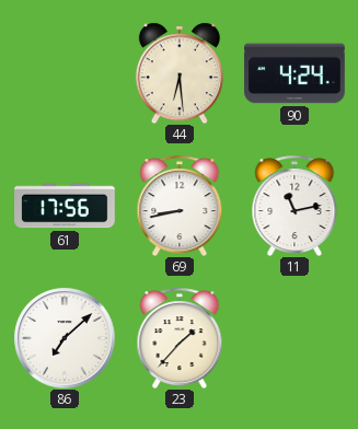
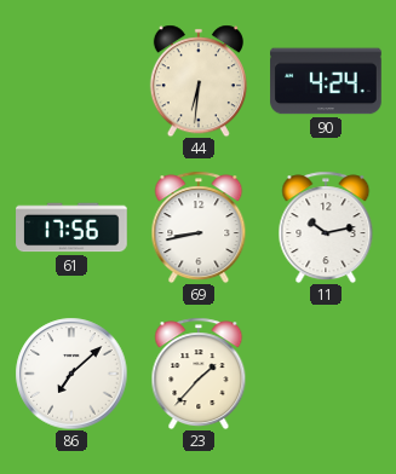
44: 6:29 -> 6:31
11: 11:13 -> 10:13
